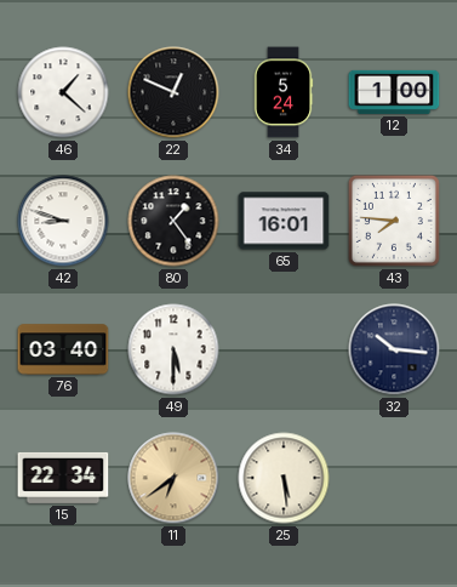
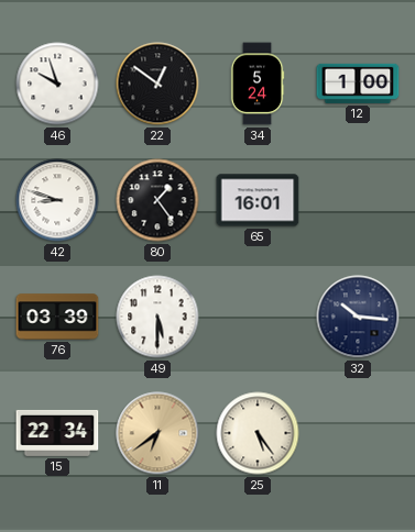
46: 1:22 -> 9:57
22: 12:49 -> 12:51
43: 7:46 -> none
76: 03:40 -> 03:39
25: 5:29 -> 5:24
